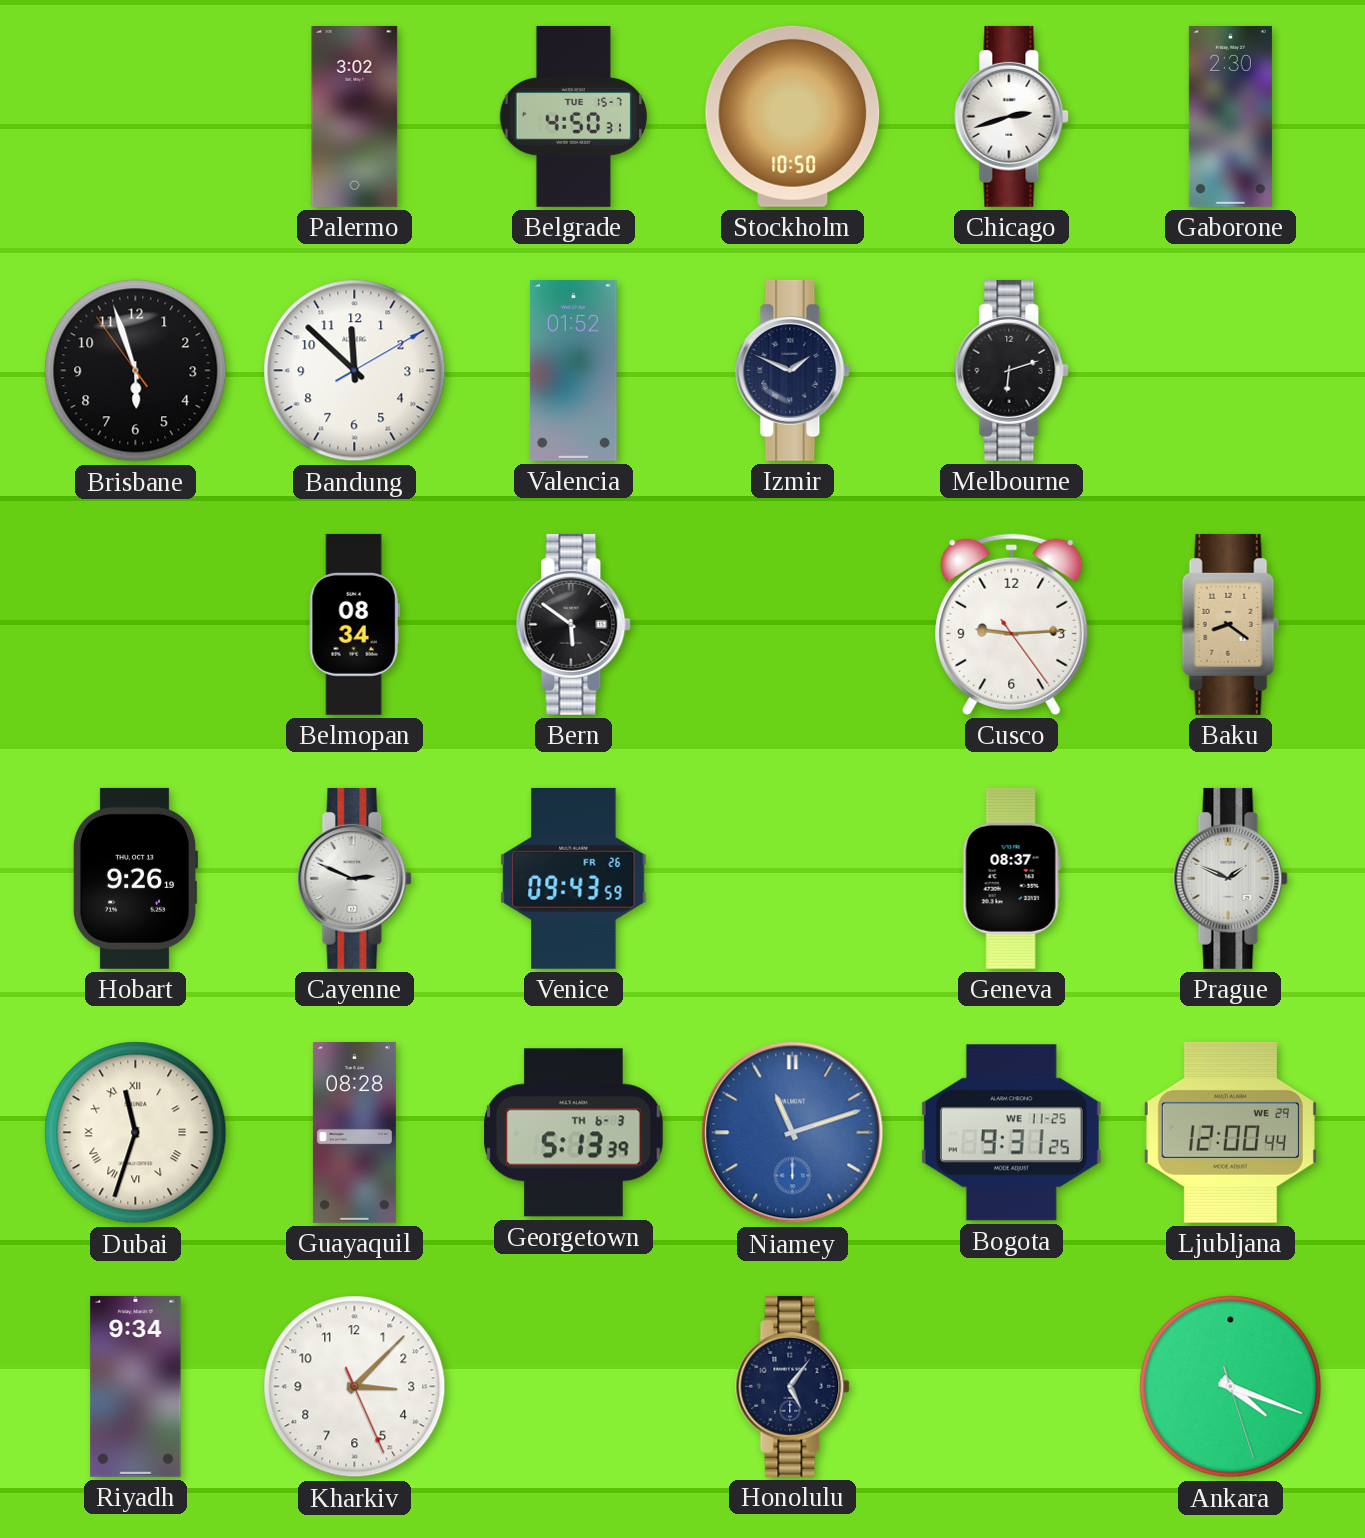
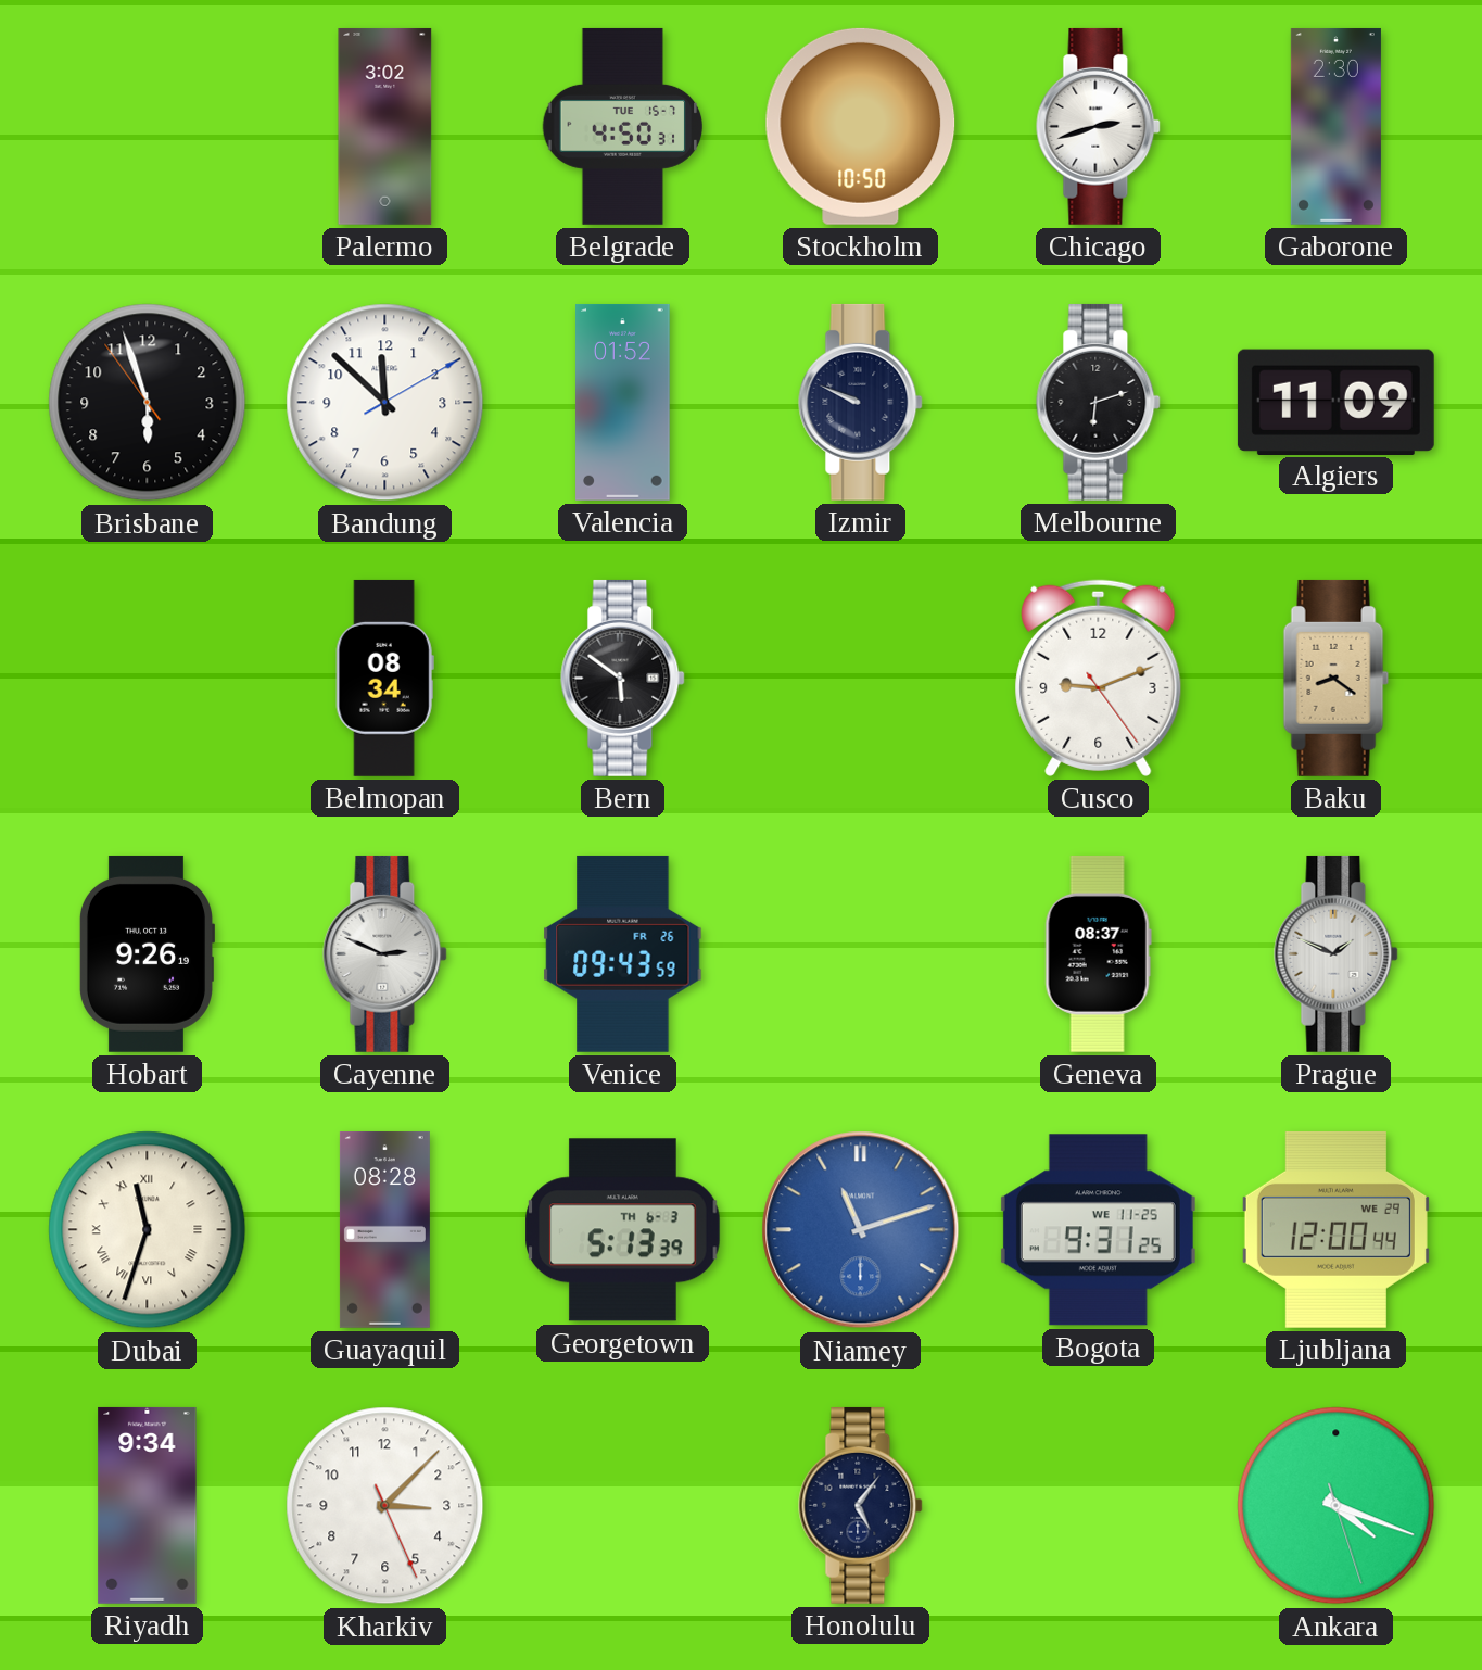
Izmir: 1:49 -> 9:49
Algiers: none -> 11:09
Cusco: 9:14 -> 9:11
